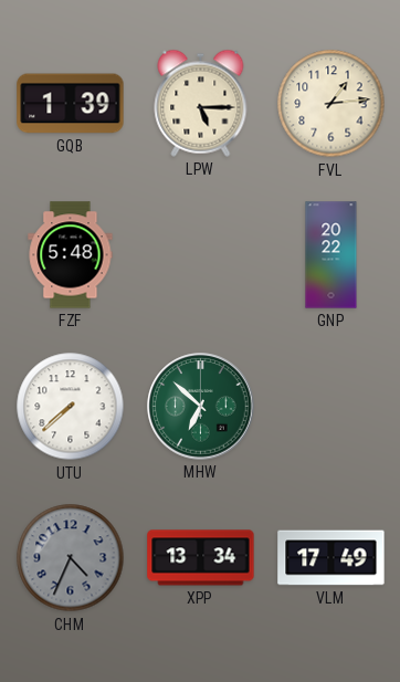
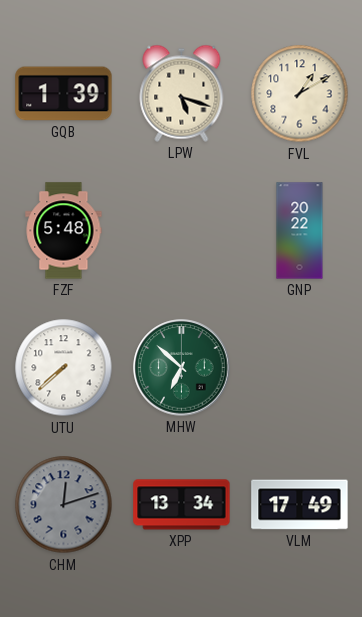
LPW: 5:15 -> 5:18
FVL: 1:14 -> 1:10
CHM: 4:34 -> 12:12
